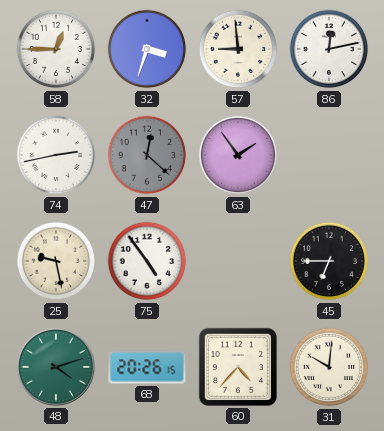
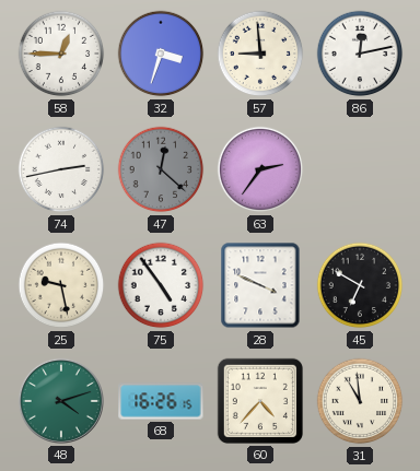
63: 1:54 -> 2:36
28: none -> 3:49
45: 6:45 -> 6:50
68: 20:26 -> 16:26
31: 10:01 -> 10:59
